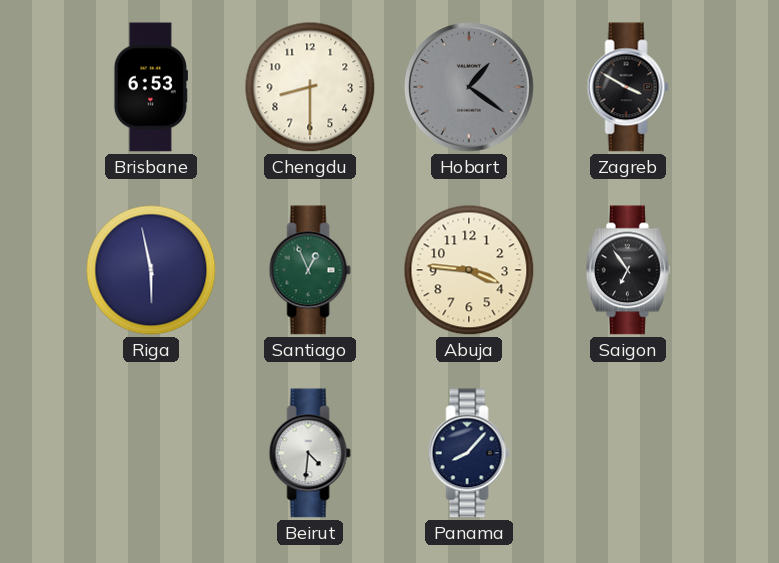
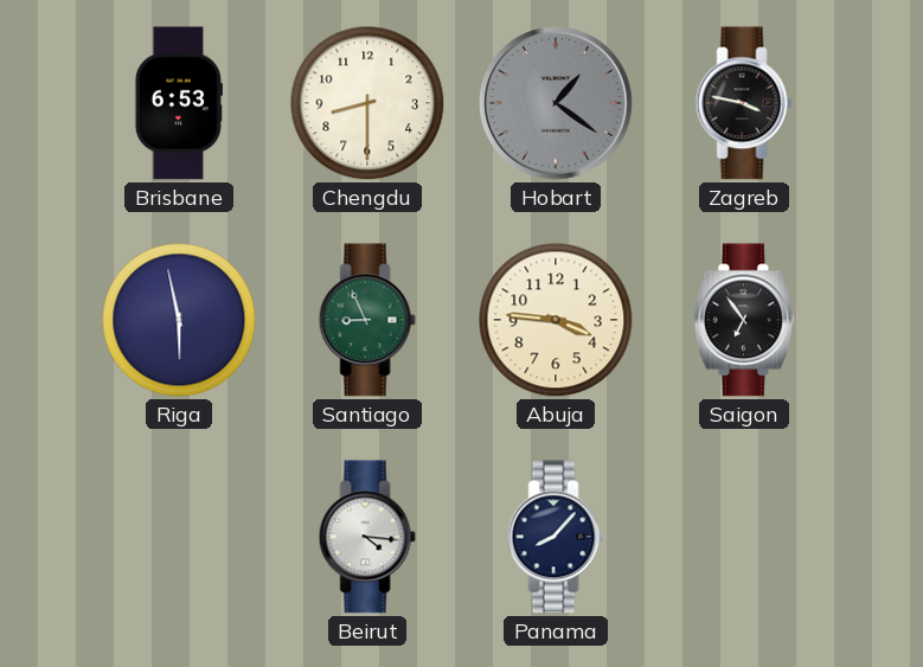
Zagreb: 3:50 -> 3:47
Santiago: 12:56 -> 8:56
Beirut: 4:31 -> 4:16
